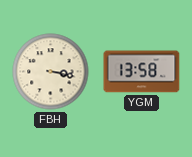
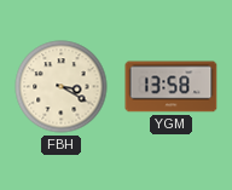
FBH: 3:17 -> 3:20
